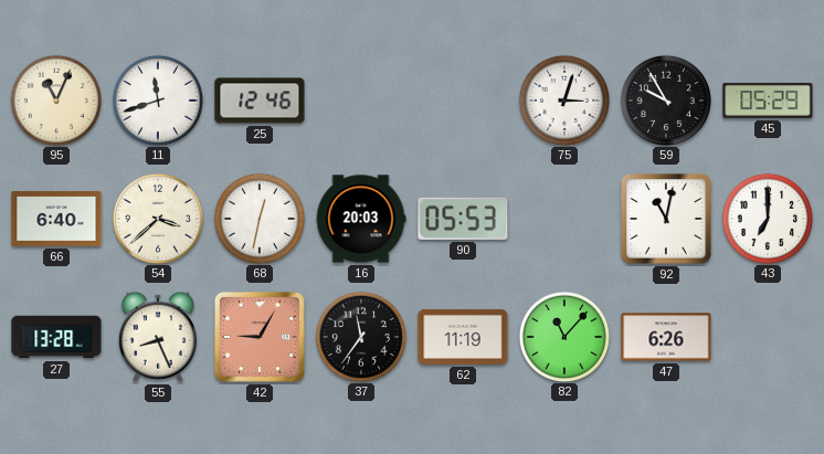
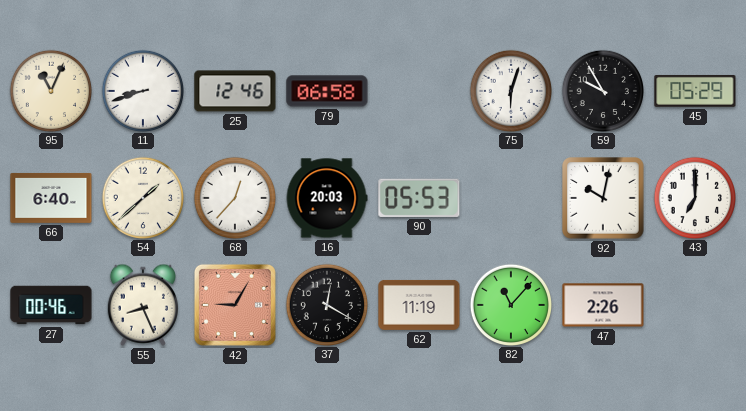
11: 11:42 -> 8:42
79: none -> 06:58
75: 3:03 -> 6:03
54: 3:38 -> 1:38
68: 12:32 -> 12:37
92: 11:02 -> 10:02
27: 13:28 -> 00:46
37: 11:36 -> 12:20
47: 6:26 -> 2:26
